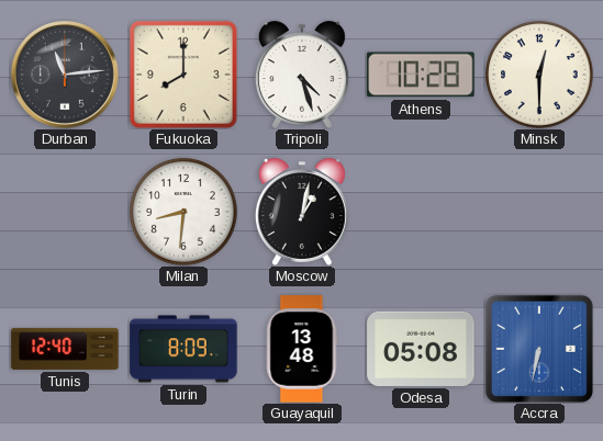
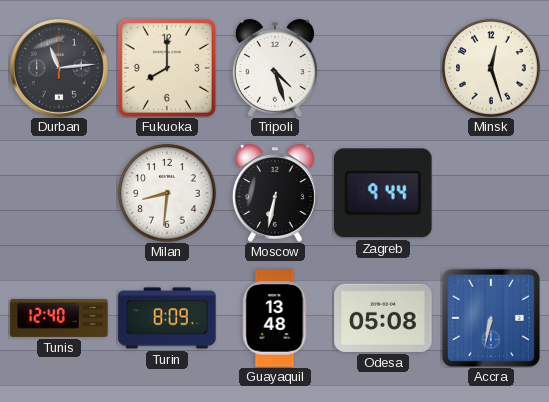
Athens: 10:28 -> none
Minsk: 12:30 -> 12:27
Moscow: 1:02 -> 6:32
Zagreb: none -> 9:44
